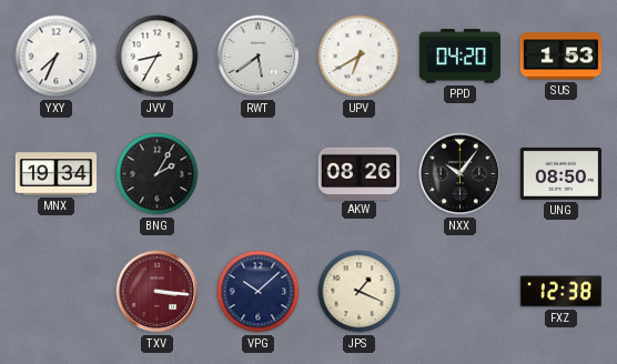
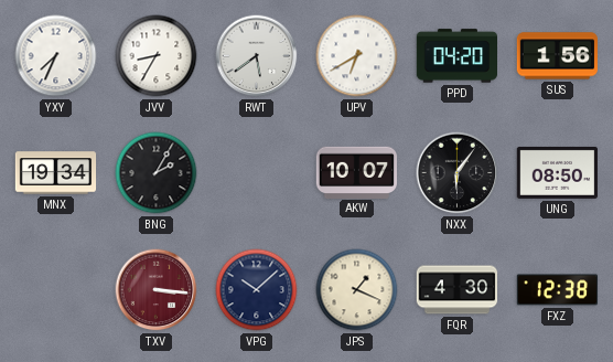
SUS: 1:53 -> 1:56
AKW: 08:26 -> 10:07
NXX: 10:06 -> 6:06
FQR: none -> 4:30
